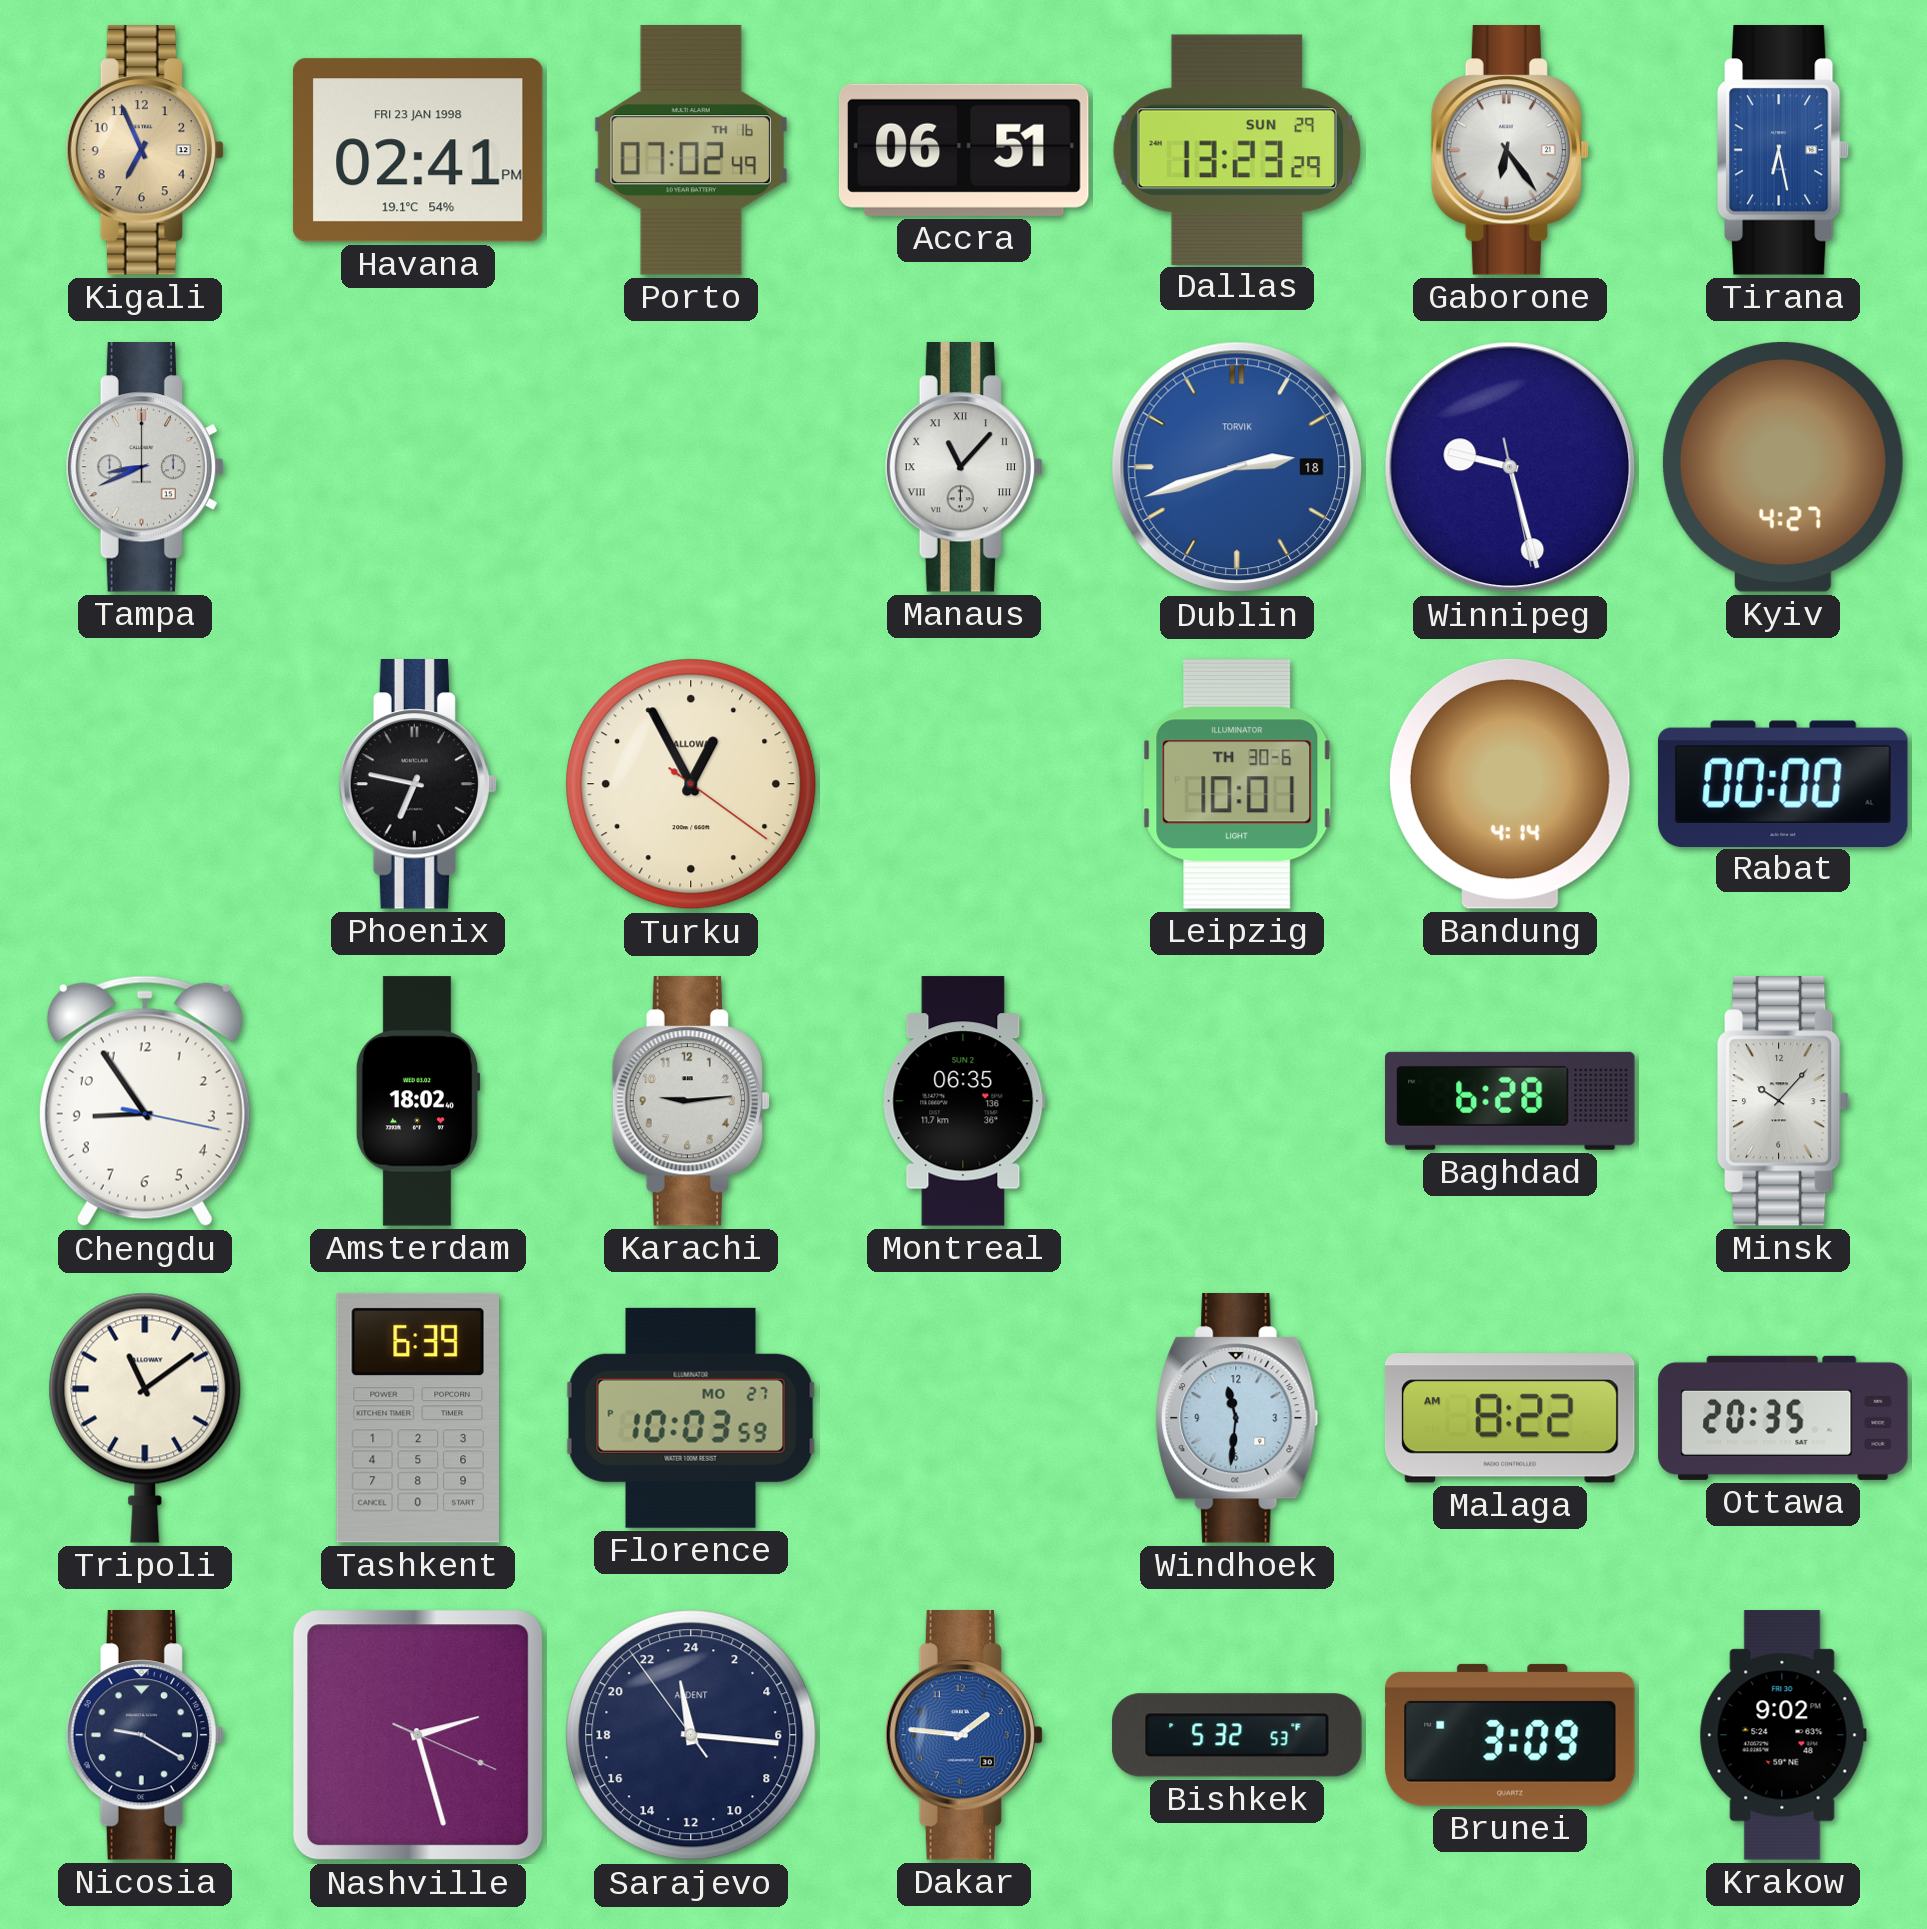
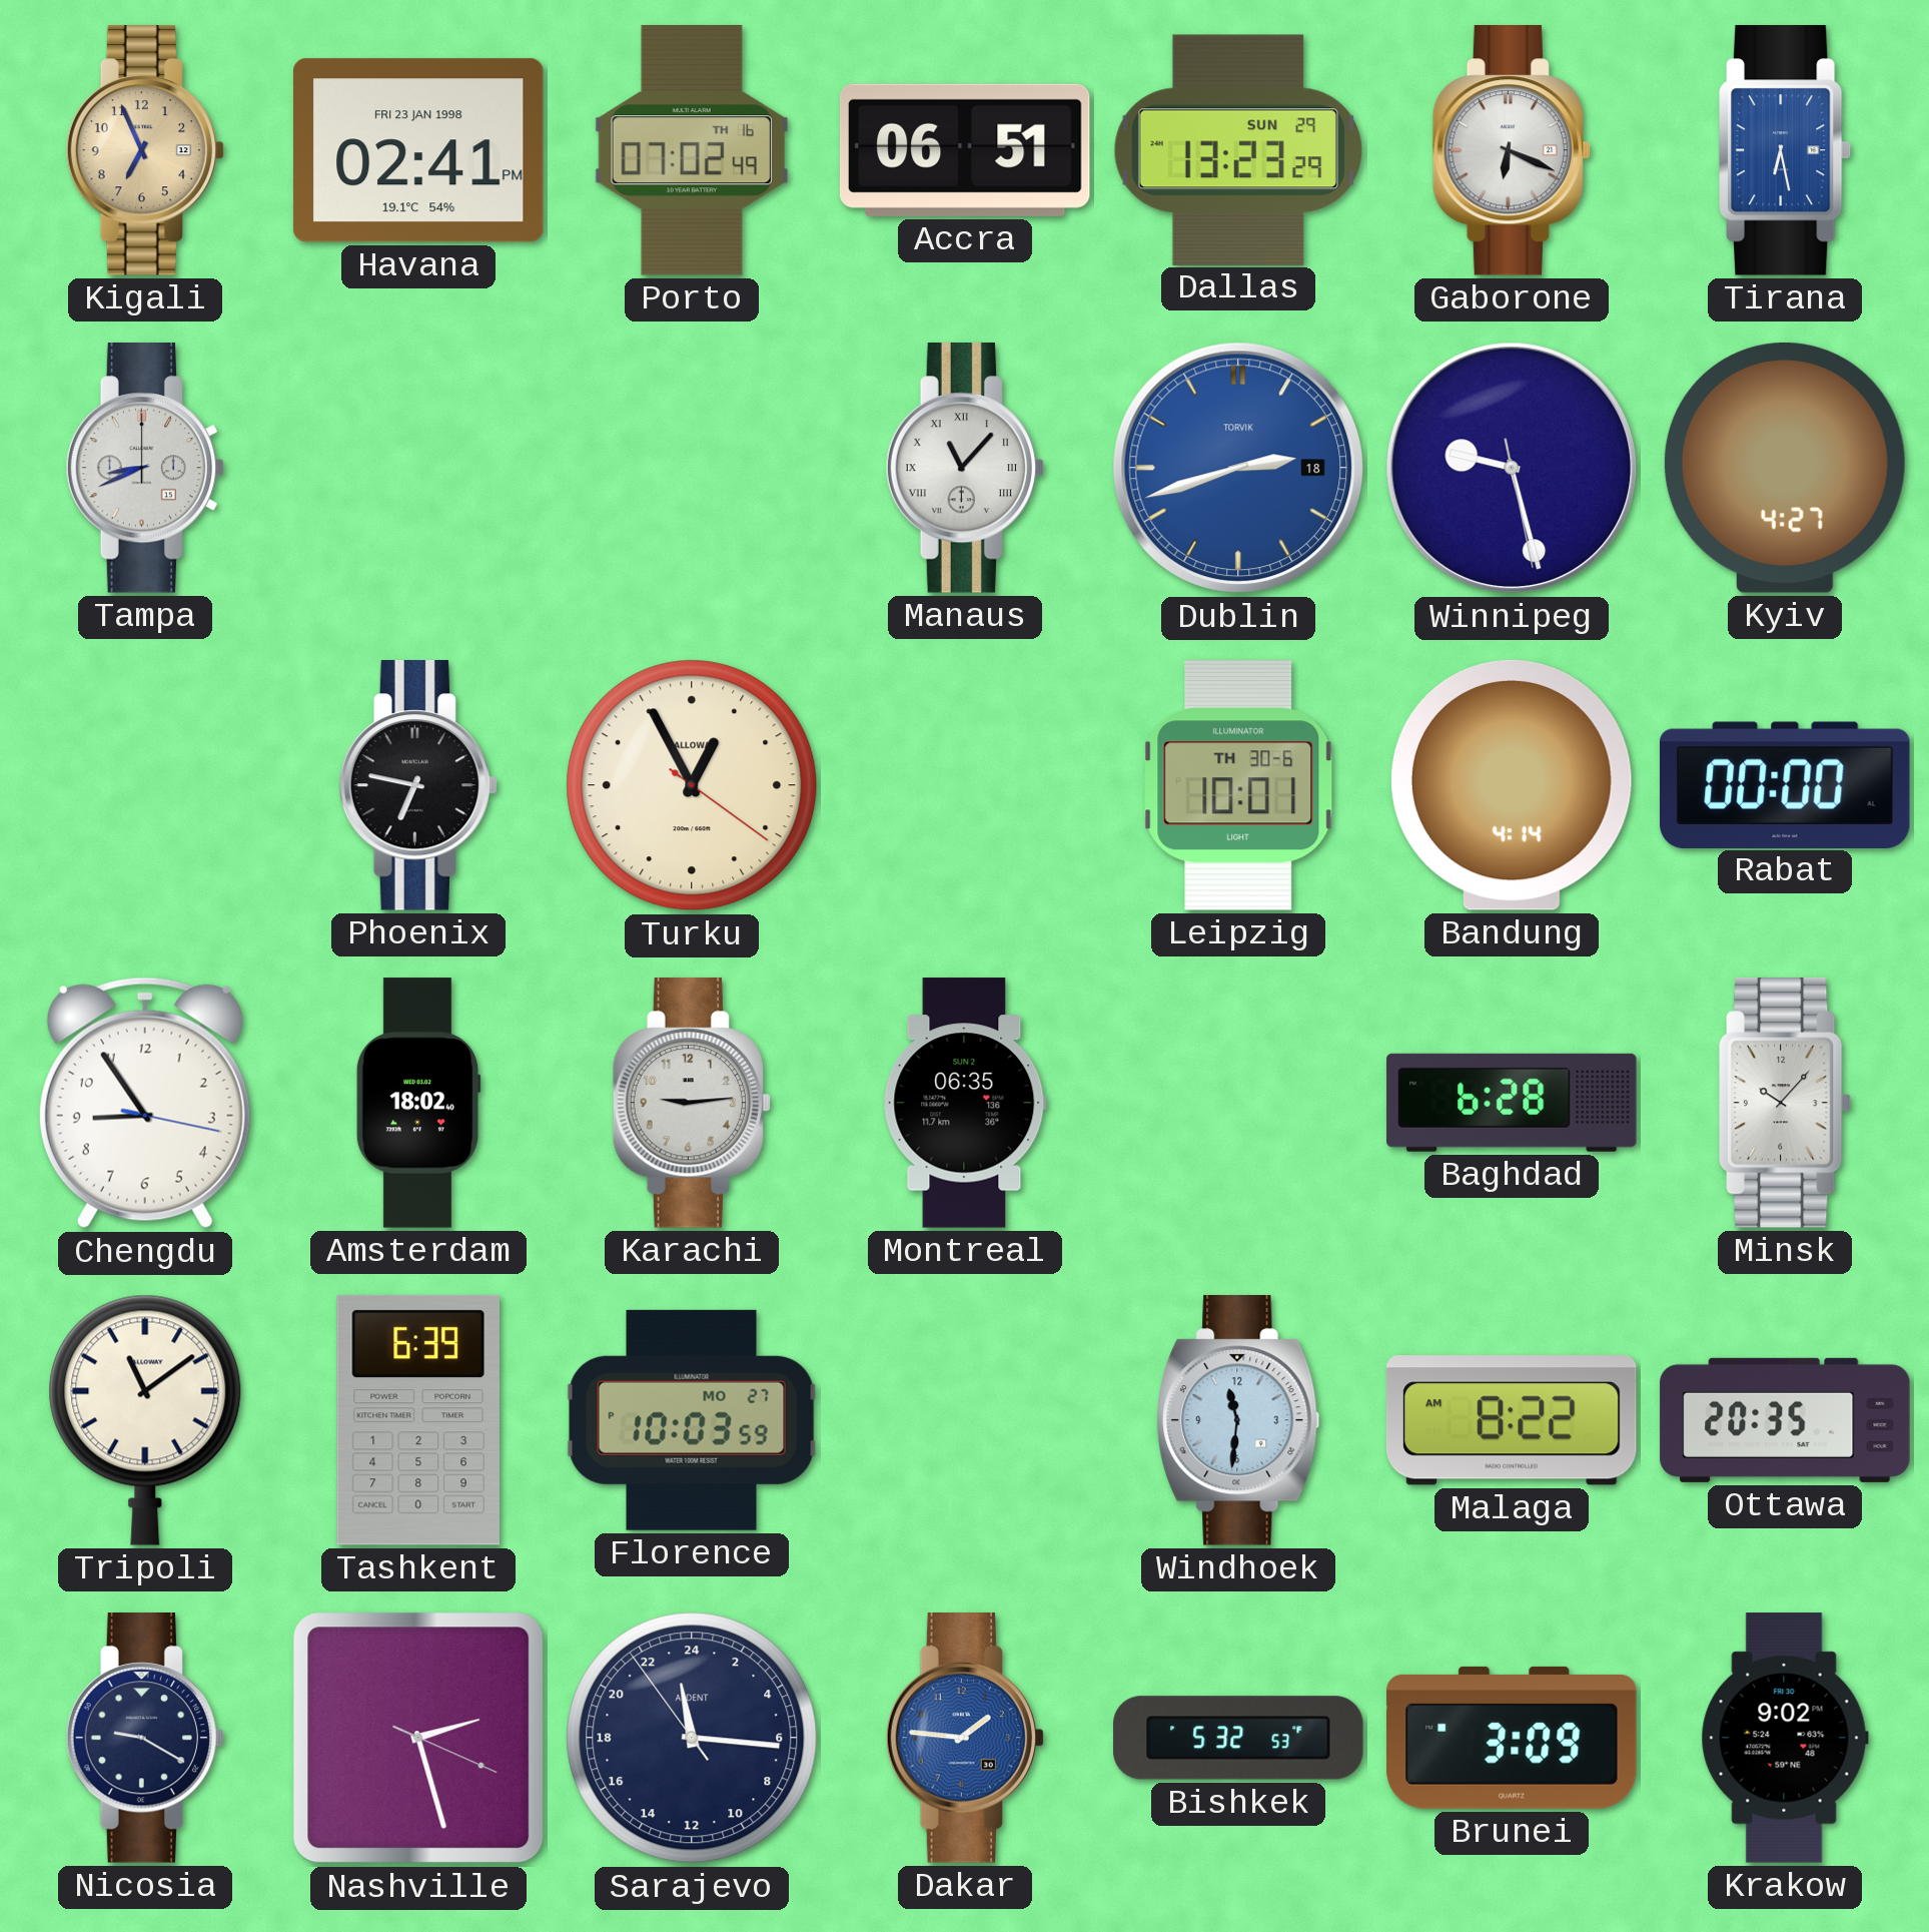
Gaborone: 6:24 -> 6:19
